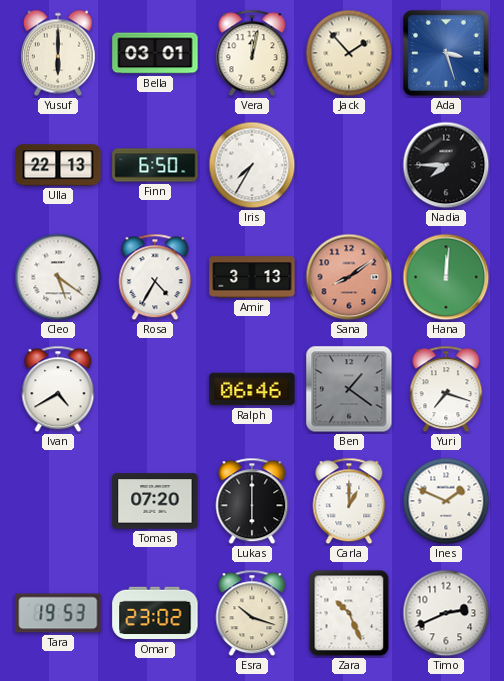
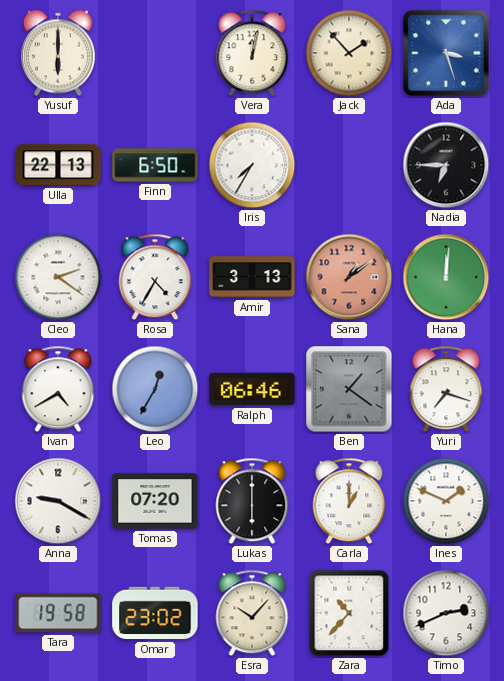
Bella: 03:01 -> none
Nadia: 7:45 -> 6:45
Cleo: 5:21 -> 2:21
Sana: 8:09 -> 1:09
Leo: none -> 12:35
Anna: none -> 9:20
Tara: 19:53 -> 19:58
Esra: 10:18 -> 10:07
Zara: 10:26 -> 10:37
